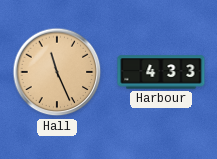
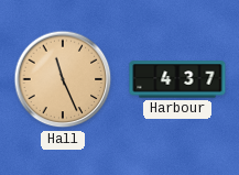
Harbour: 4:33 -> 4:37
